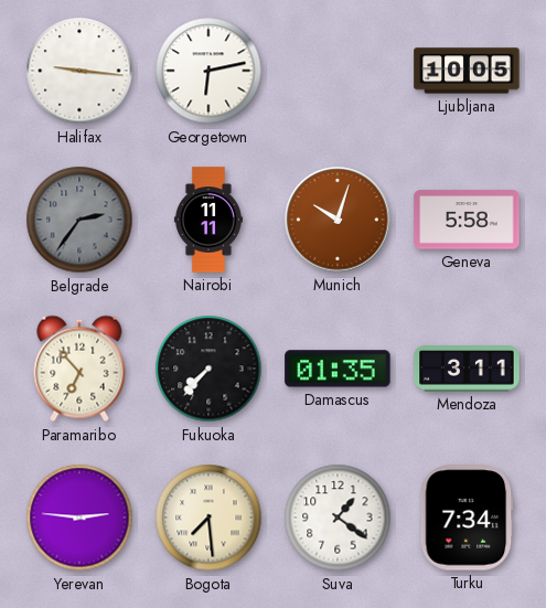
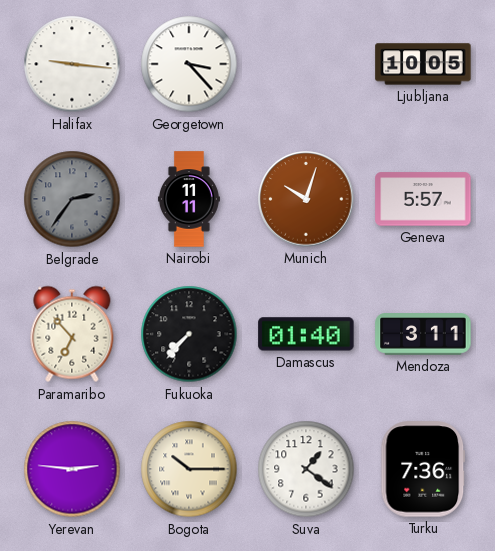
Georgetown: 6:13 -> 3:23
Geneva: 5:58 -> 5:57
Damascus: 01:35 -> 01:40
Bogota: 7:29 -> 10:15
Turku: 7:34 -> 7:36
